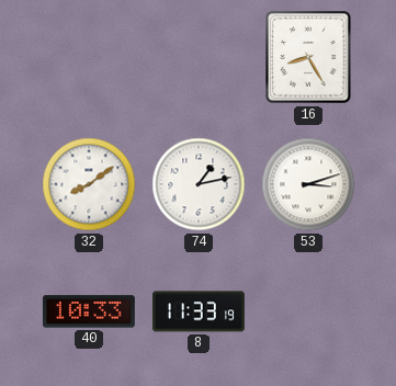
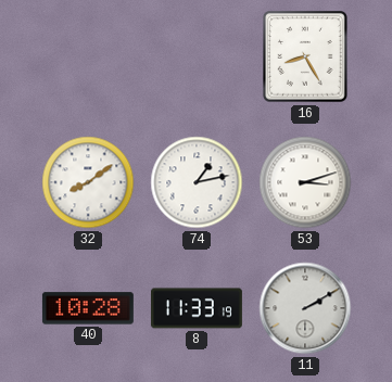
40: 10:33 -> 10:28
11: none -> 2:10
